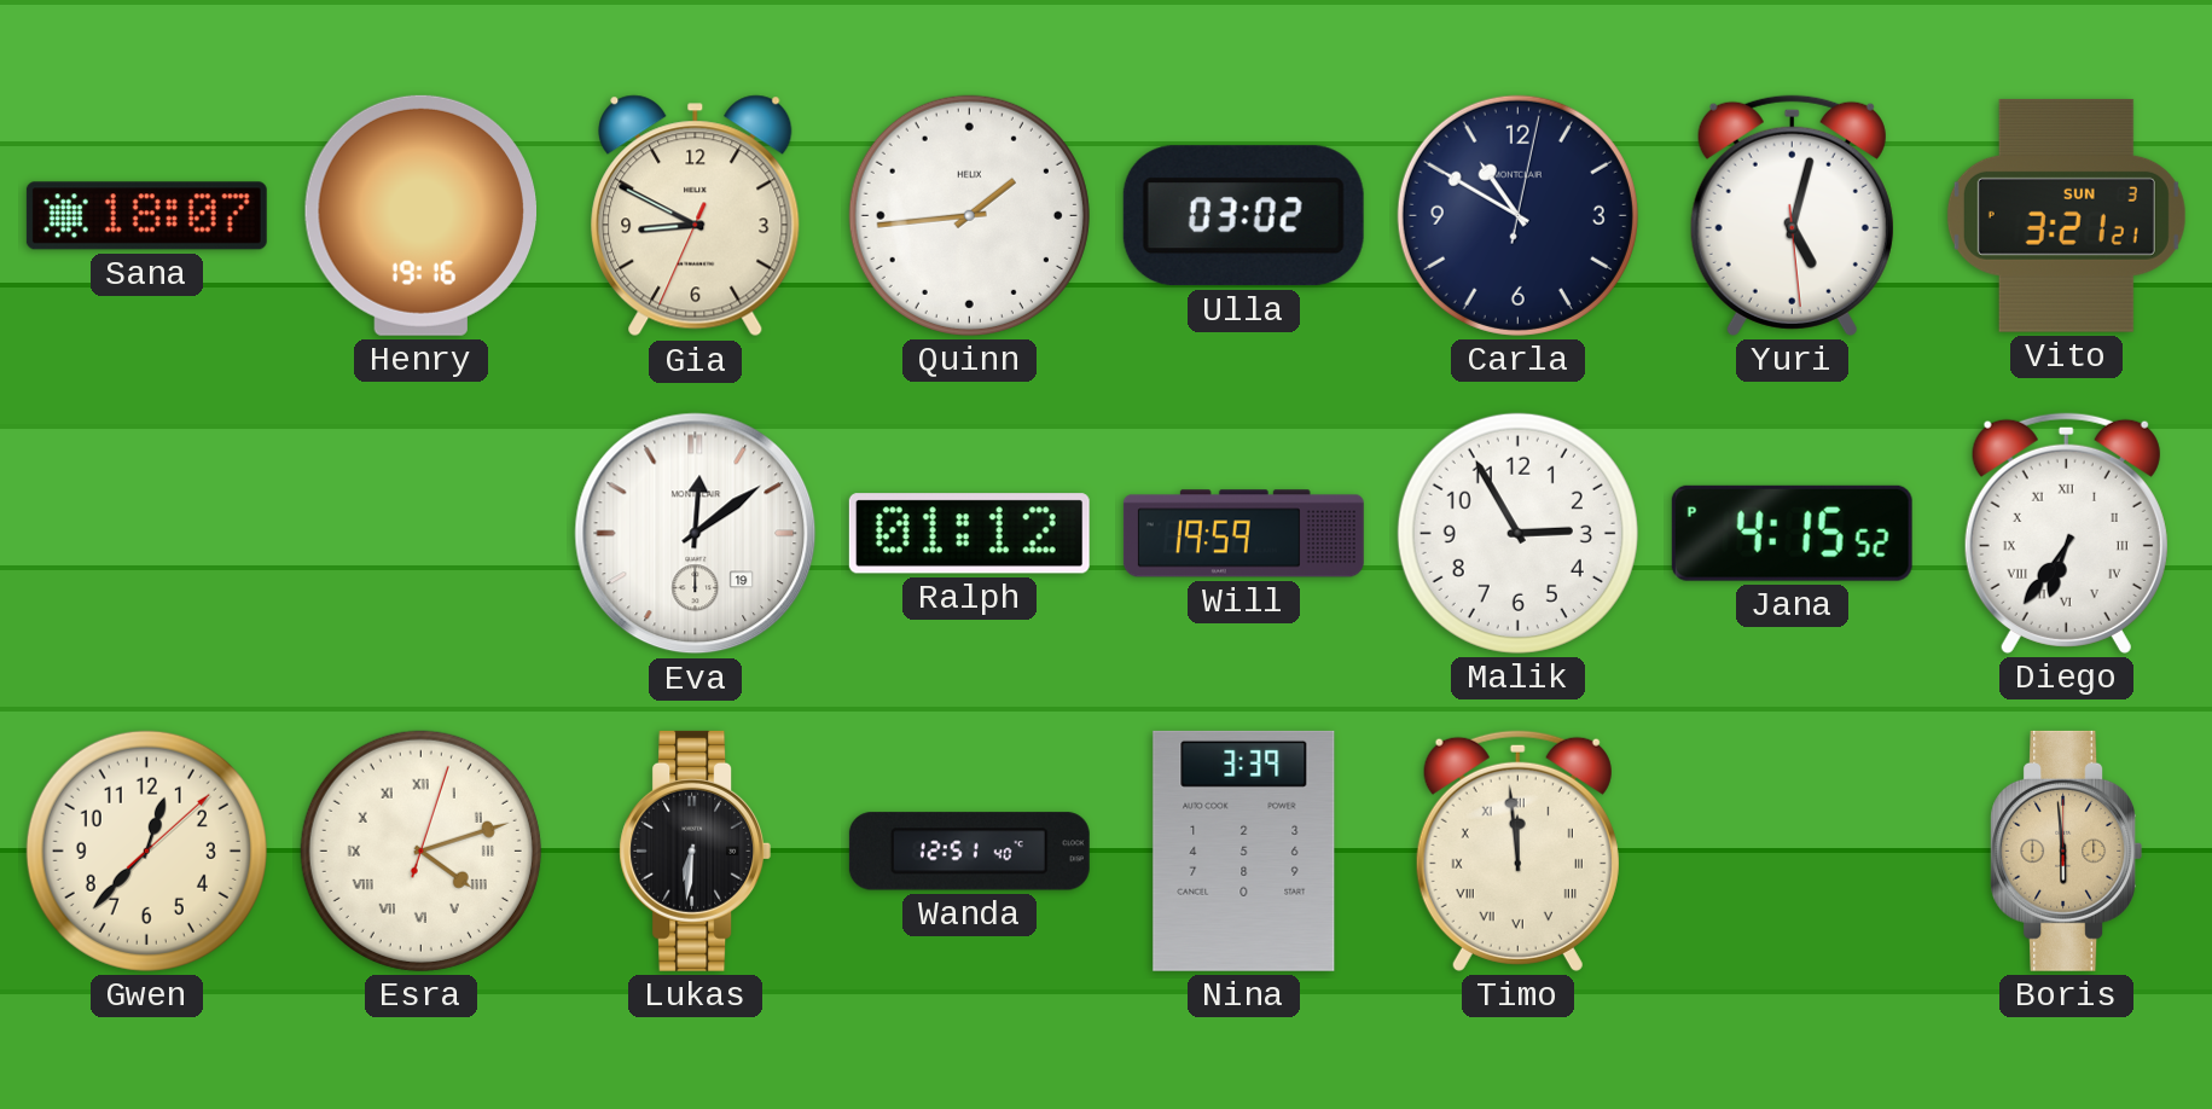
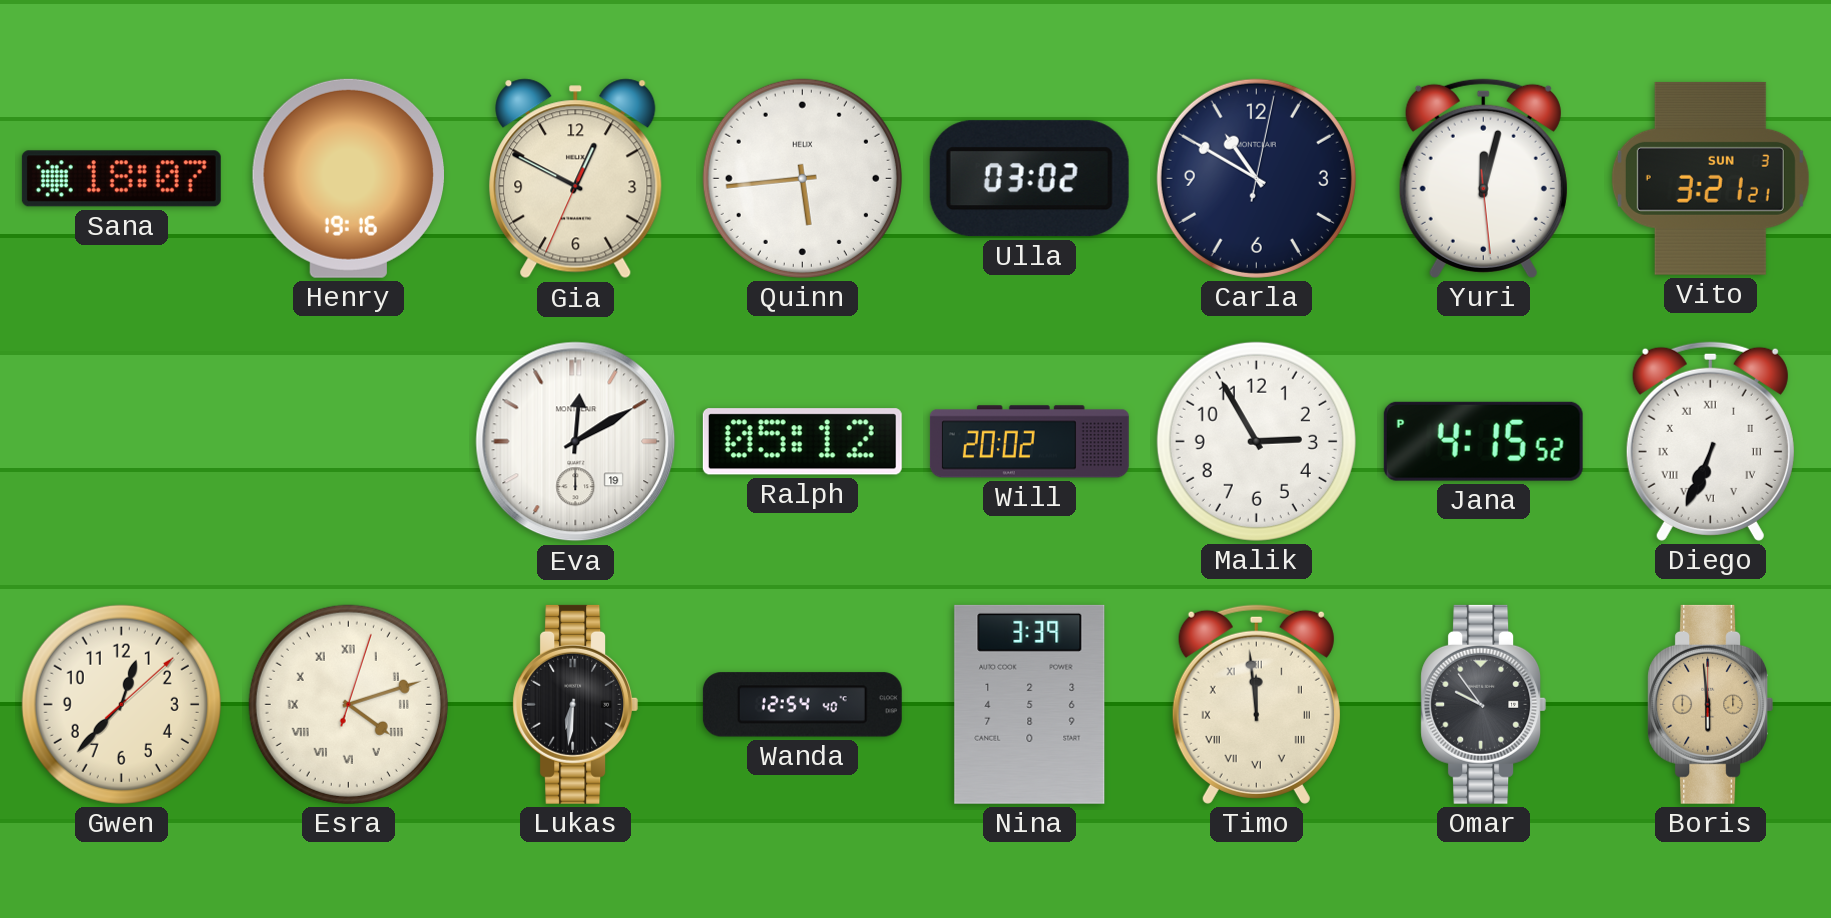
Gia: 8:49 -> 12:49
Quinn: 1:44 -> 5:44
Yuri: 5:02 -> 12:02
Eva: 12:09 -> 12:10
Ralph: 01:12 -> 05:12
Will: 19:59 -> 20:02
Diego: 6:36 -> 6:34
Wanda: 12:51 -> 12:54
Omar: none -> 9:54
